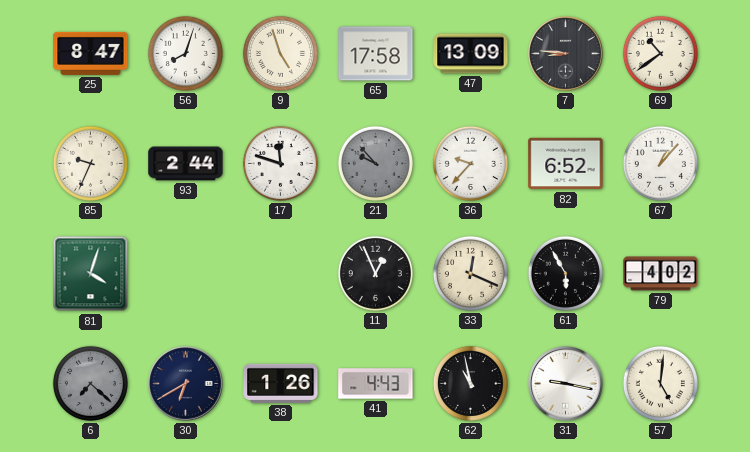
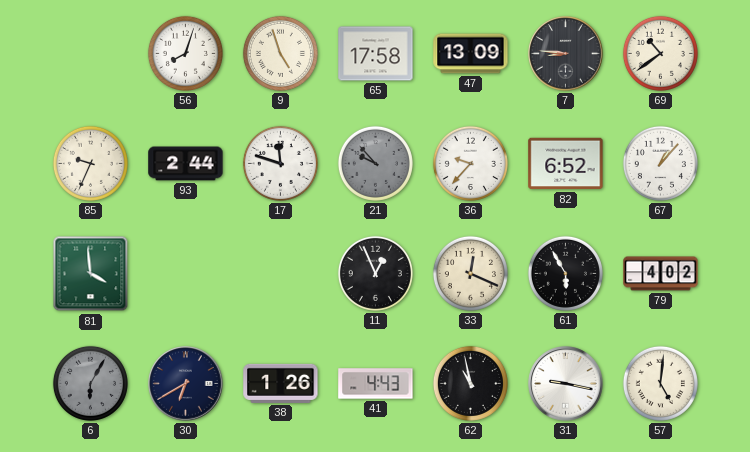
25: 8:47 -> none
81: 4:03 -> 3:59
6: 7:22 -> 6:05
